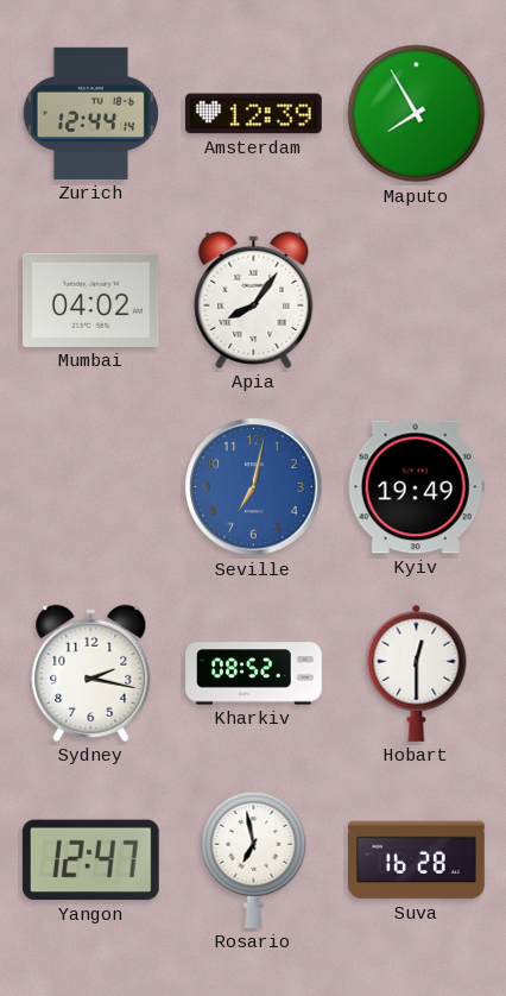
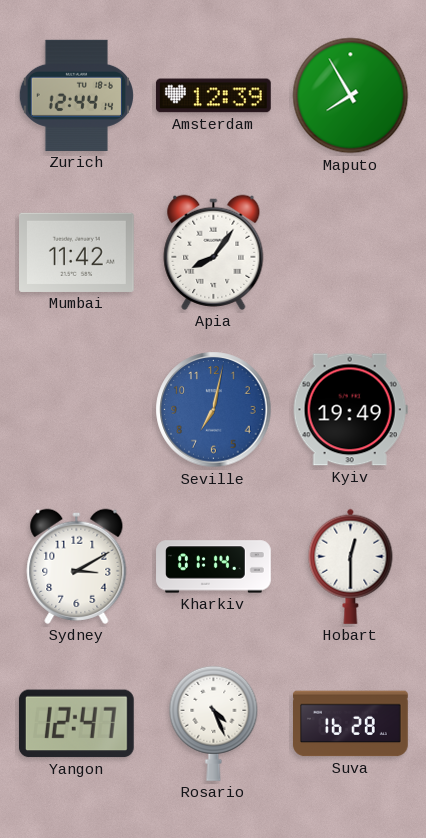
Mumbai: 04:02 -> 11:42
Sydney: 2:17 -> 3:10
Kharkiv: 08:52 -> 01:14
Rosario: 6:58 -> 4:26
